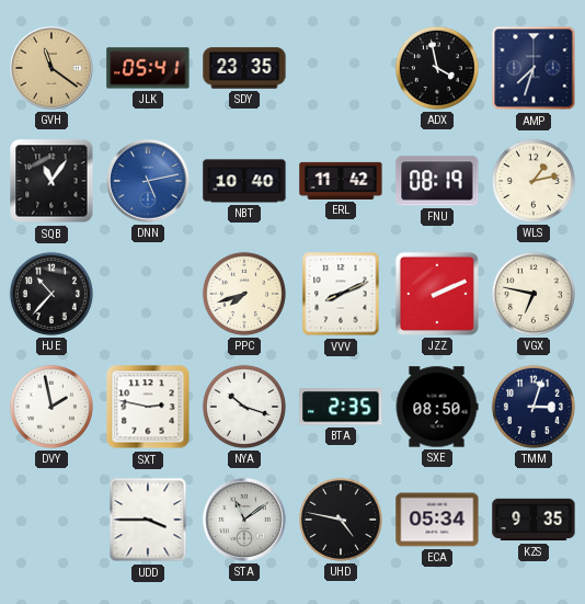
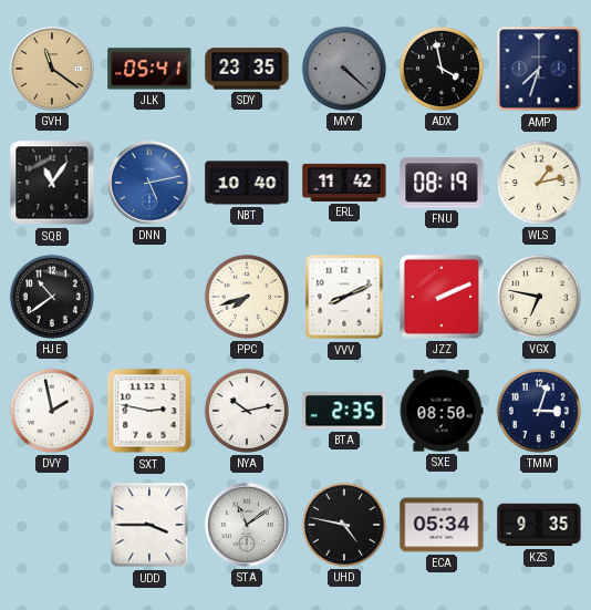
MVY: none -> 4:22
HJE: 10:37 -> 10:39
NYA: 10:18 -> 10:13
